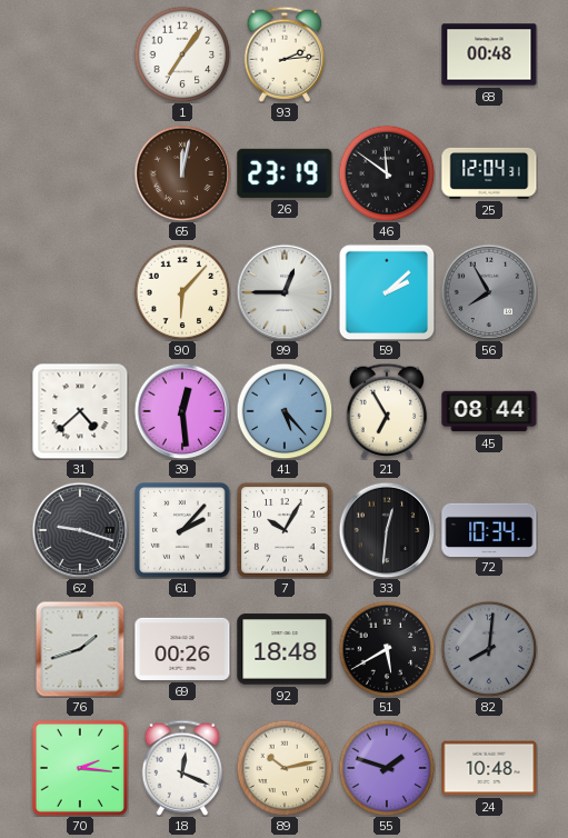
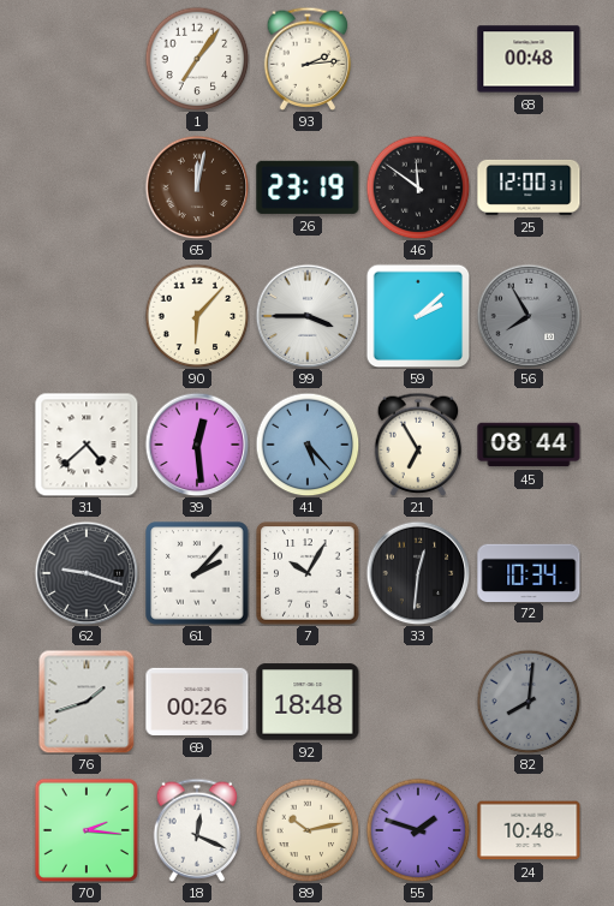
25: 12:04 -> 12:00
99: 12:45 -> 3:45
51: 5:40 -> none
